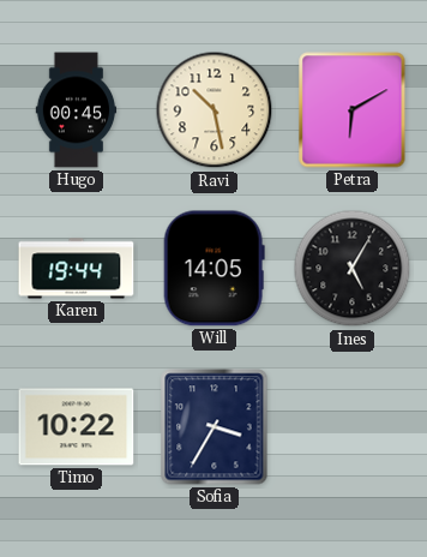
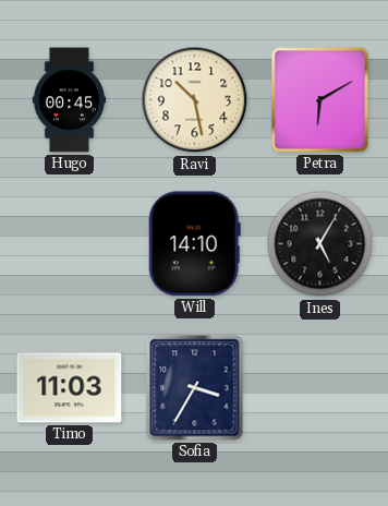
Karen: 19:44 -> none
Will: 14:05 -> 14:10
Timo: 10:22 -> 11:03
